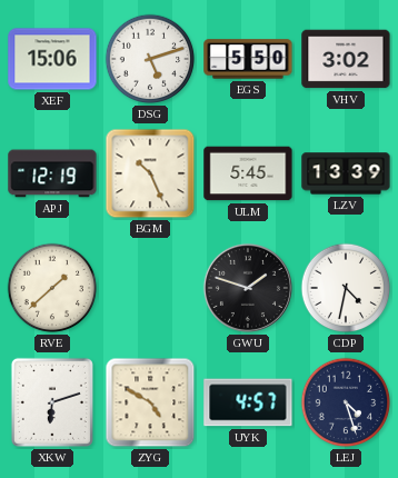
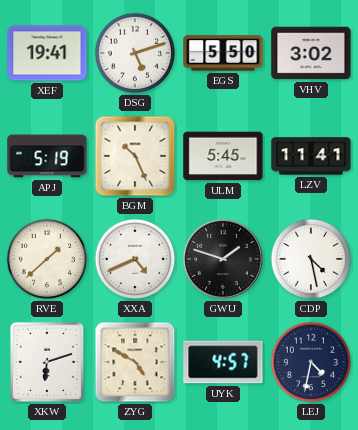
XEF: 15:06 -> 19:41
APJ: 12:19 -> 5:19
LZV: 13:39 -> 11:41
XXA: none -> 4:41
CDP: 4:32 -> 4:28
LEJ: 4:27 -> 4:32
